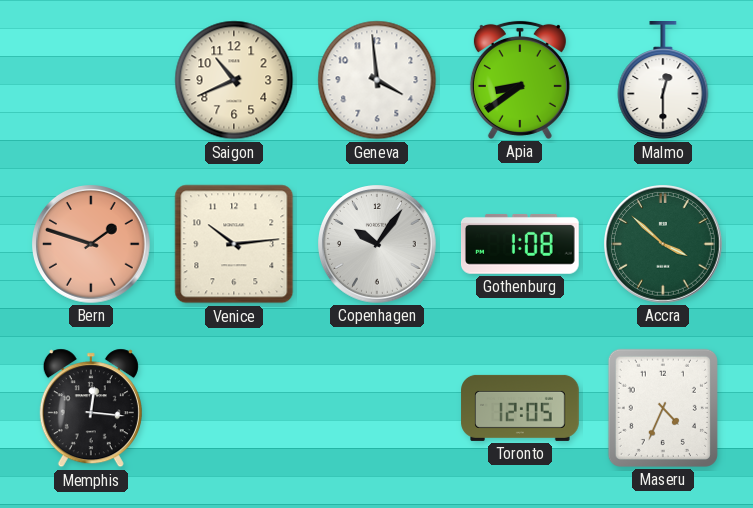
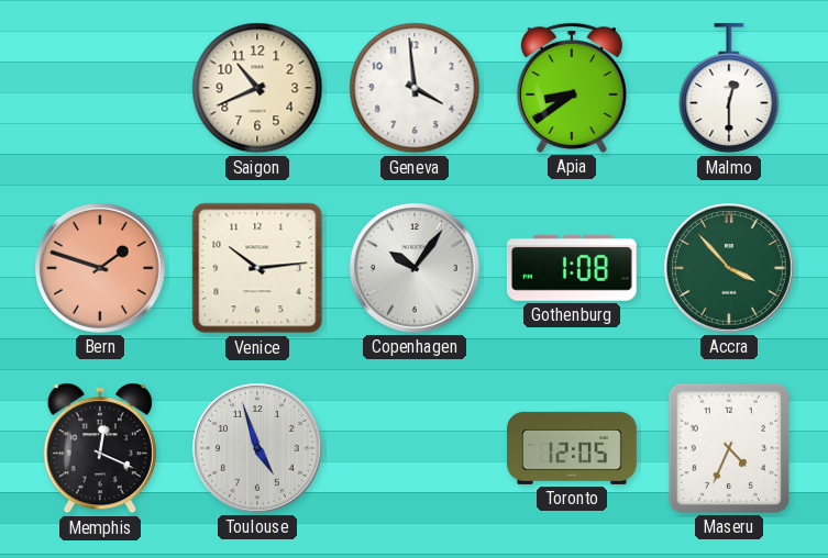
Accra: 3:52 -> 3:53
Memphis: 12:16 -> 12:19
Toulouse: none -> 4:57
